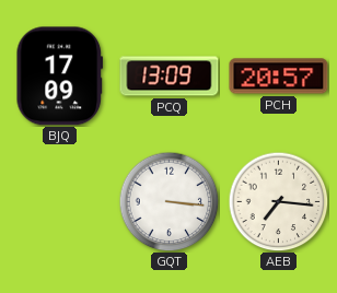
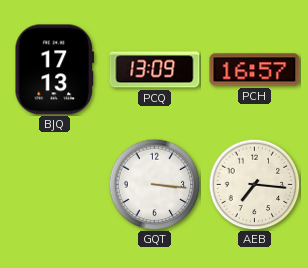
BJQ: 17:09 -> 17:13
PCH: 20:57 -> 16:57
